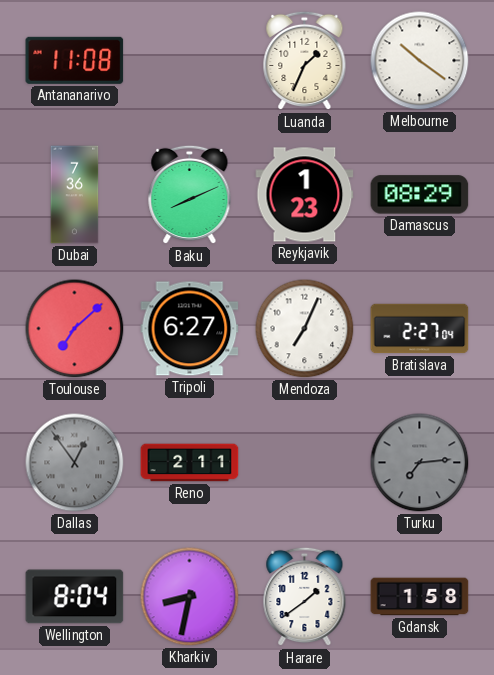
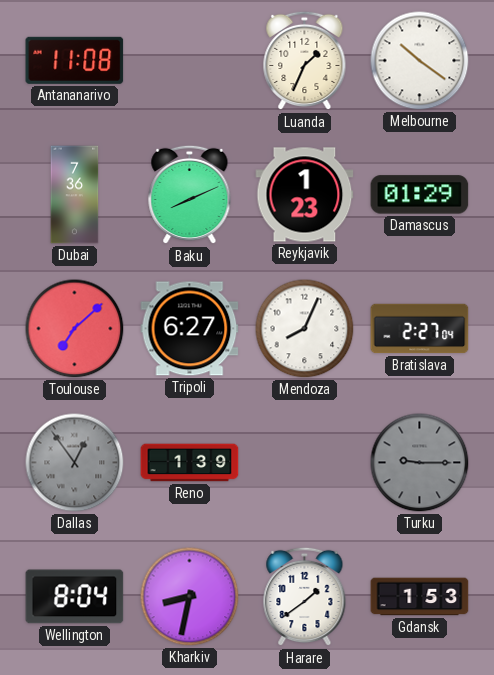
Damascus: 08:29 -> 01:29
Mendoza: 7:04 -> 8:04
Reno: 2:11 -> 1:39
Turku: 7:14 -> 9:15
Gdansk: 1:58 -> 1:53
